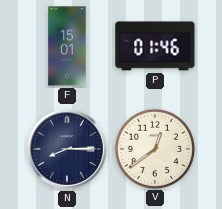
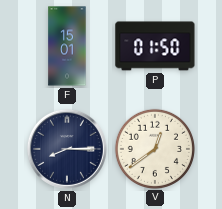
P: 01:46 -> 01:50
